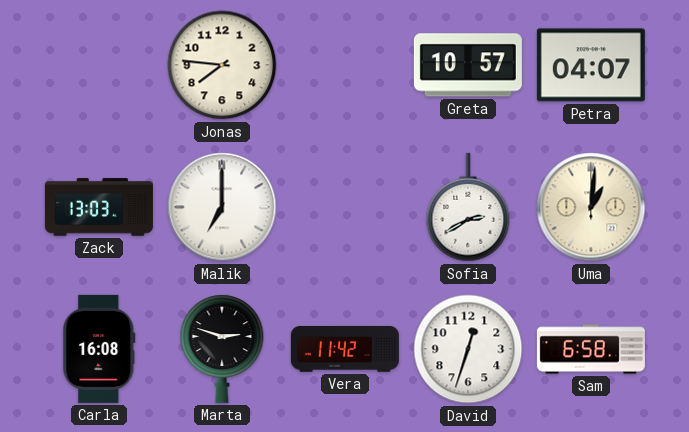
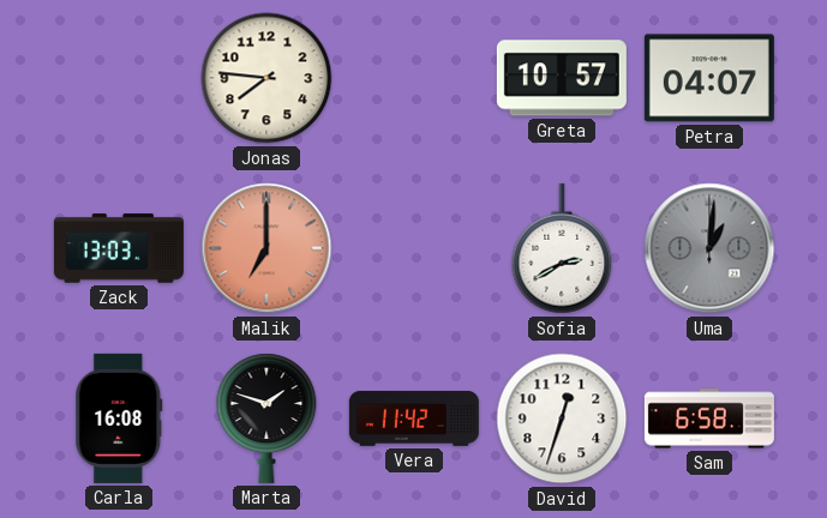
Malik dial: white -> salmon
Uma dial: cream -> grey
Marta: 2:48 -> 1:48
